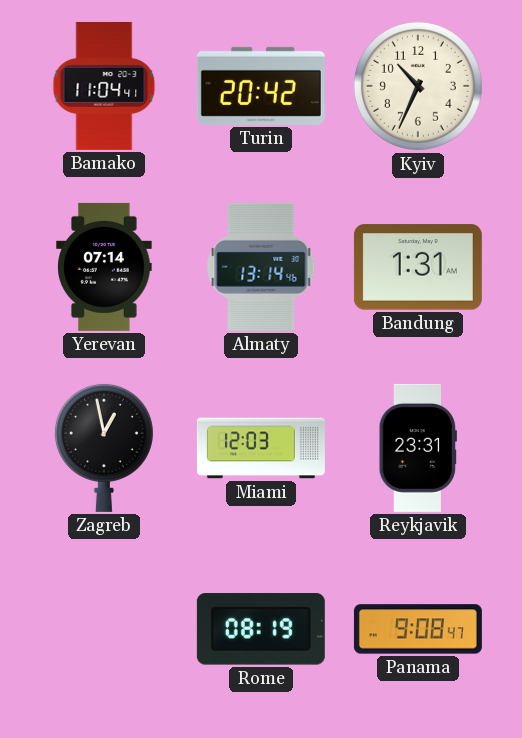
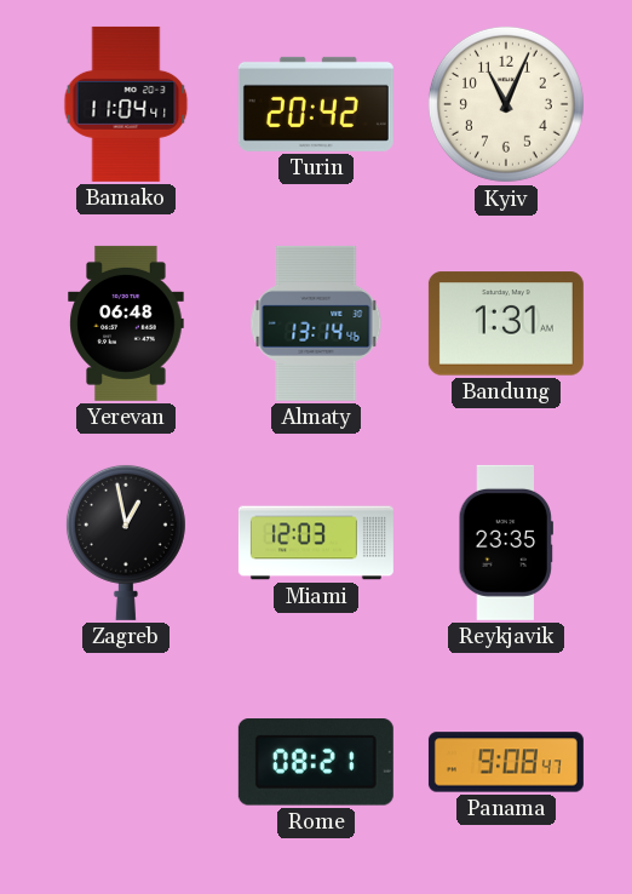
Kyiv: 10:34 -> 11:04
Yerevan: 07:14 -> 06:48
Reykjavik: 23:31 -> 23:35
Rome: 08:19 -> 08:21
